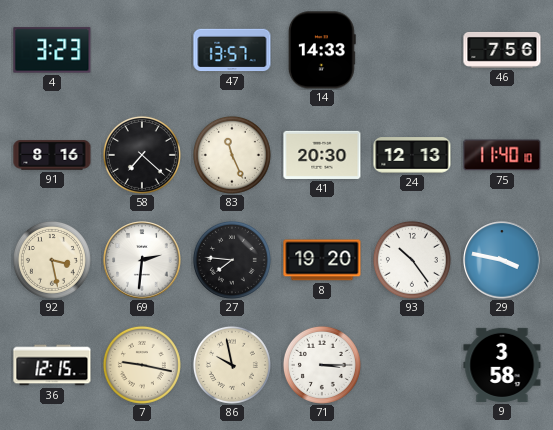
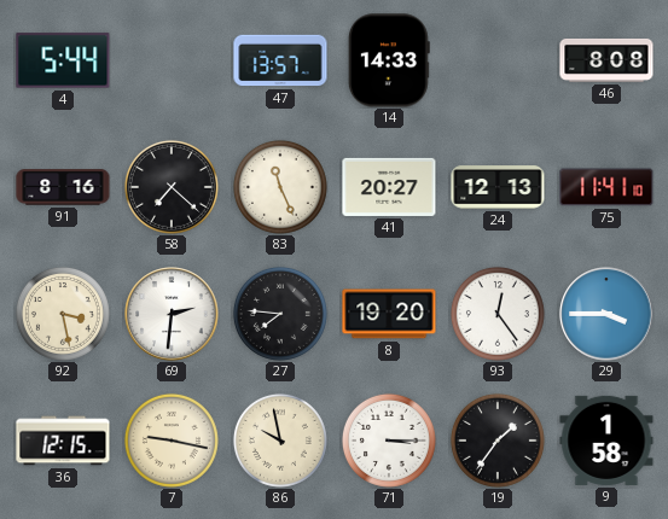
4: 3:23 -> 5:44
46: 7:56 -> 8:08
41: 20:30 -> 20:27
75: 11:40 -> 11:41
93: 10:24 -> 12:24
29: 3:47 -> 3:45
19: none -> 1:36
9: 3:58 -> 1:58
